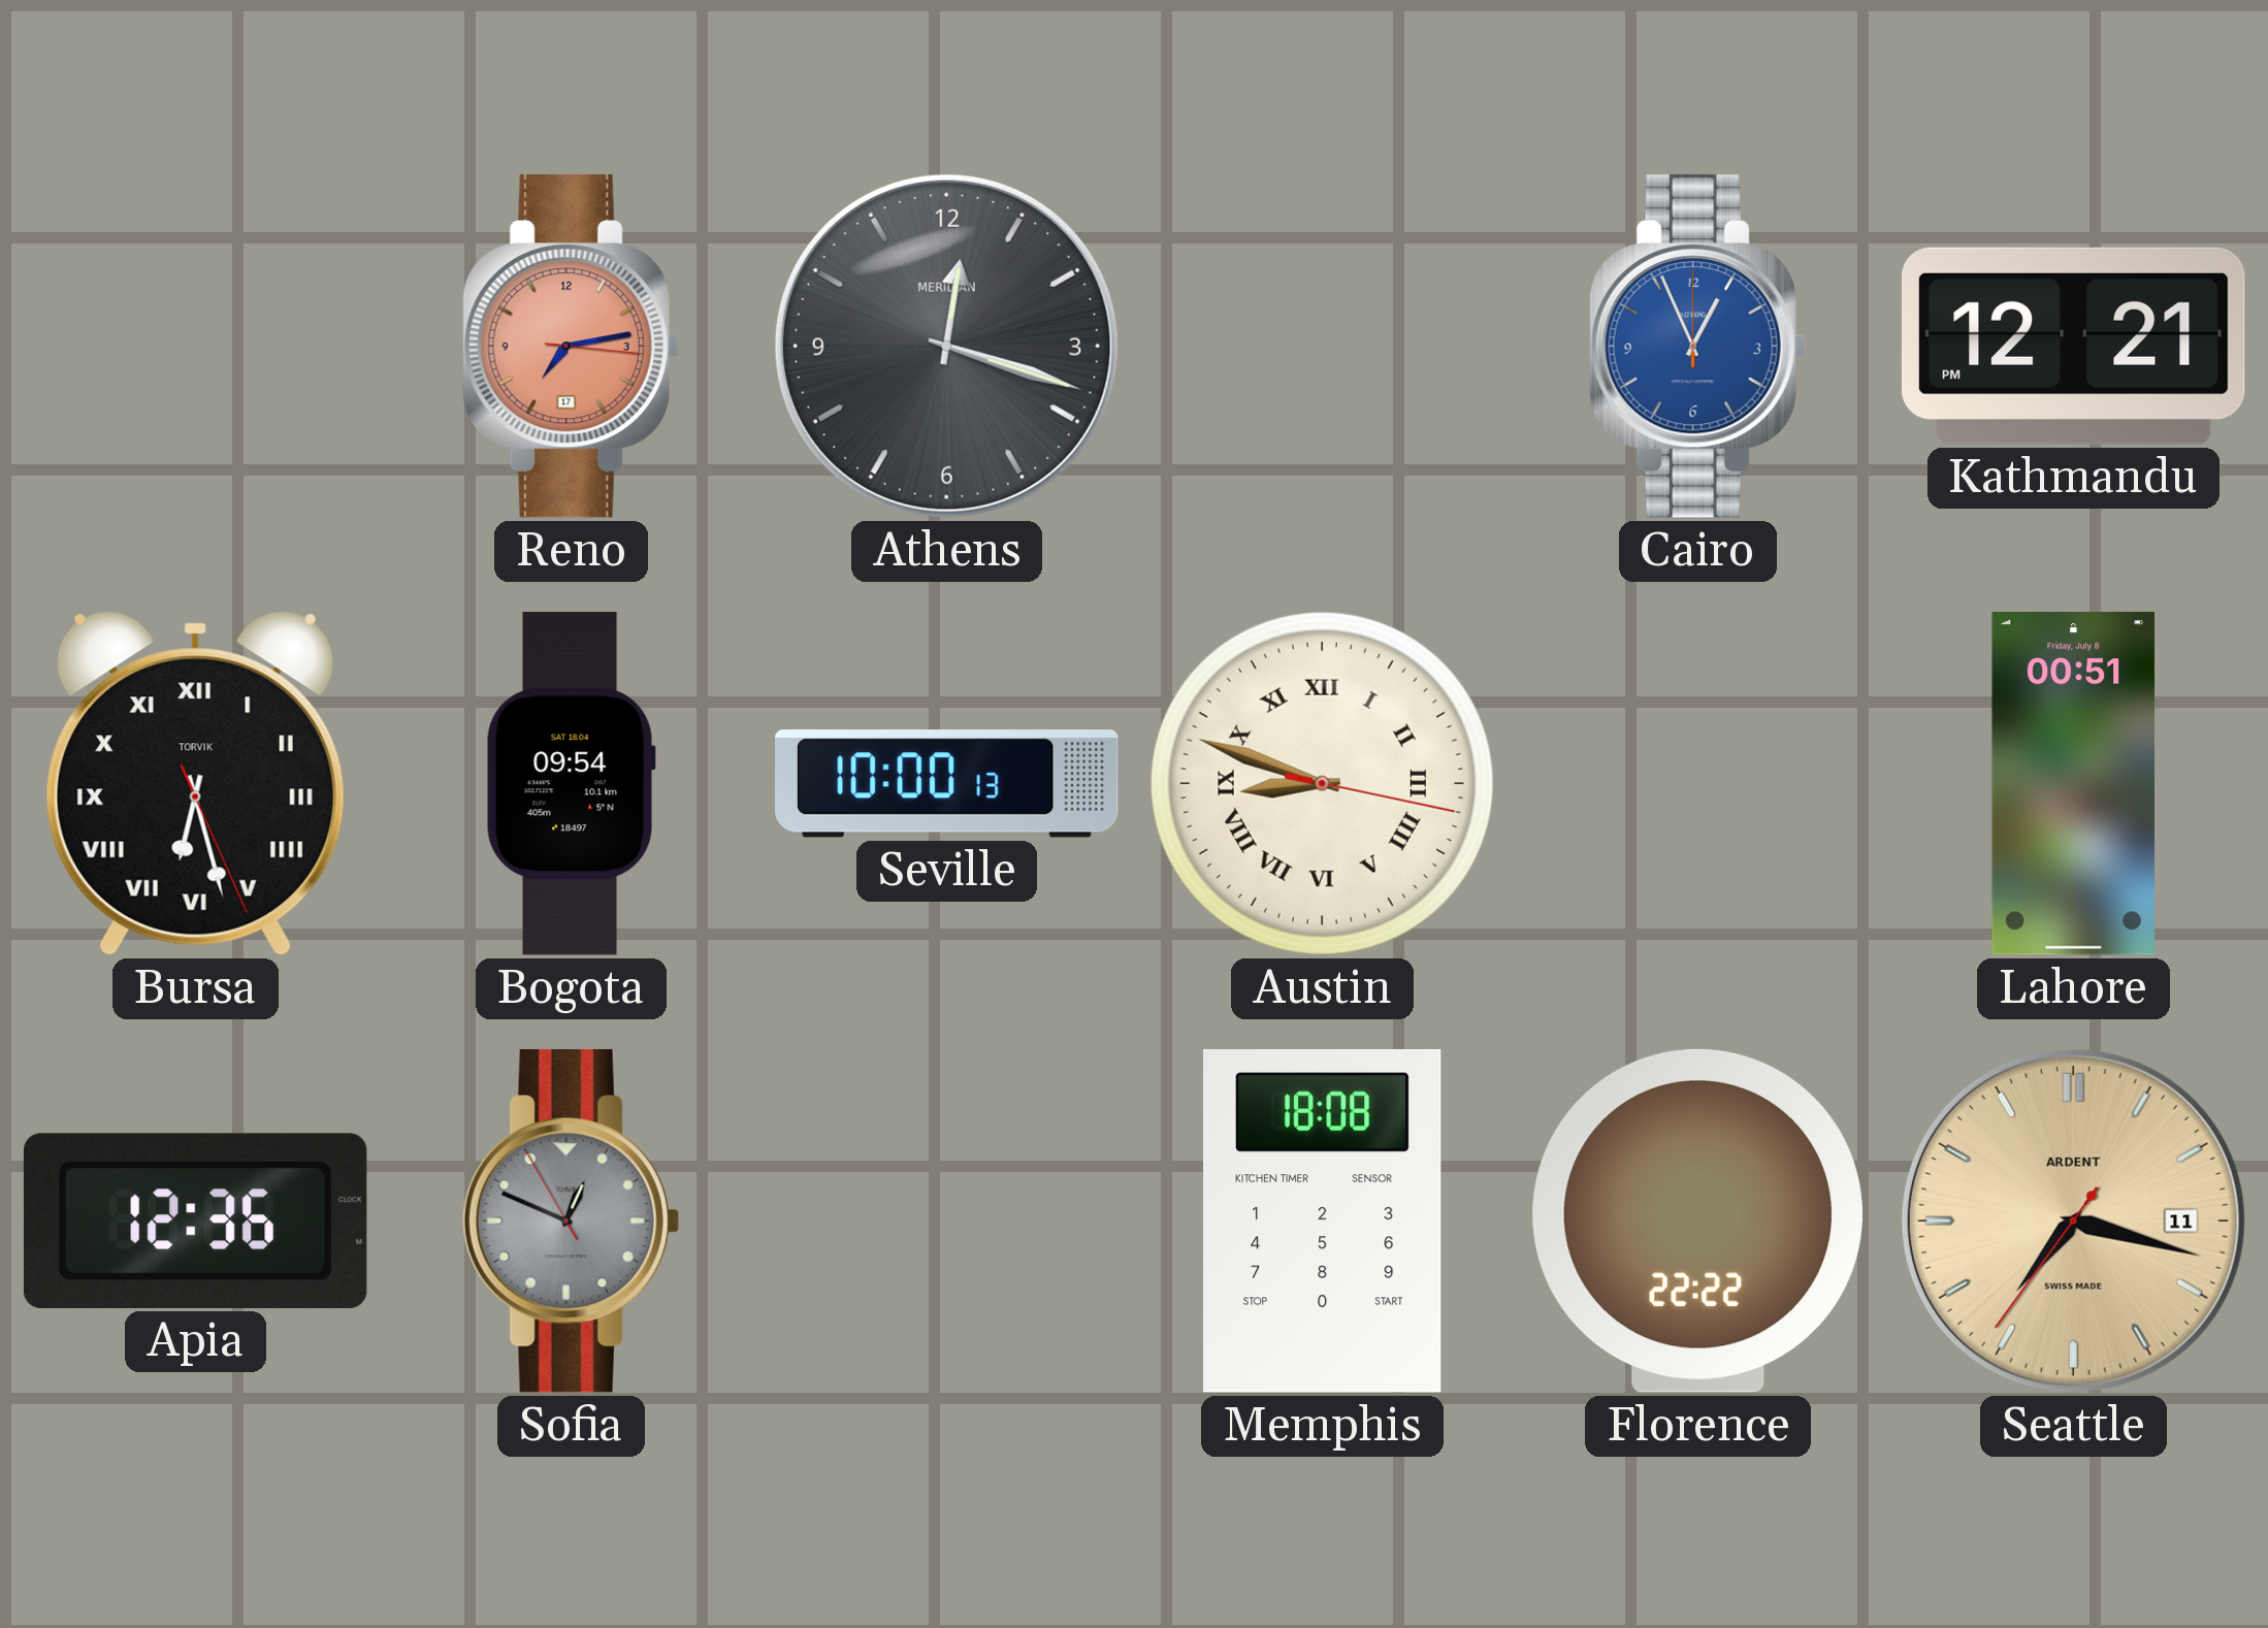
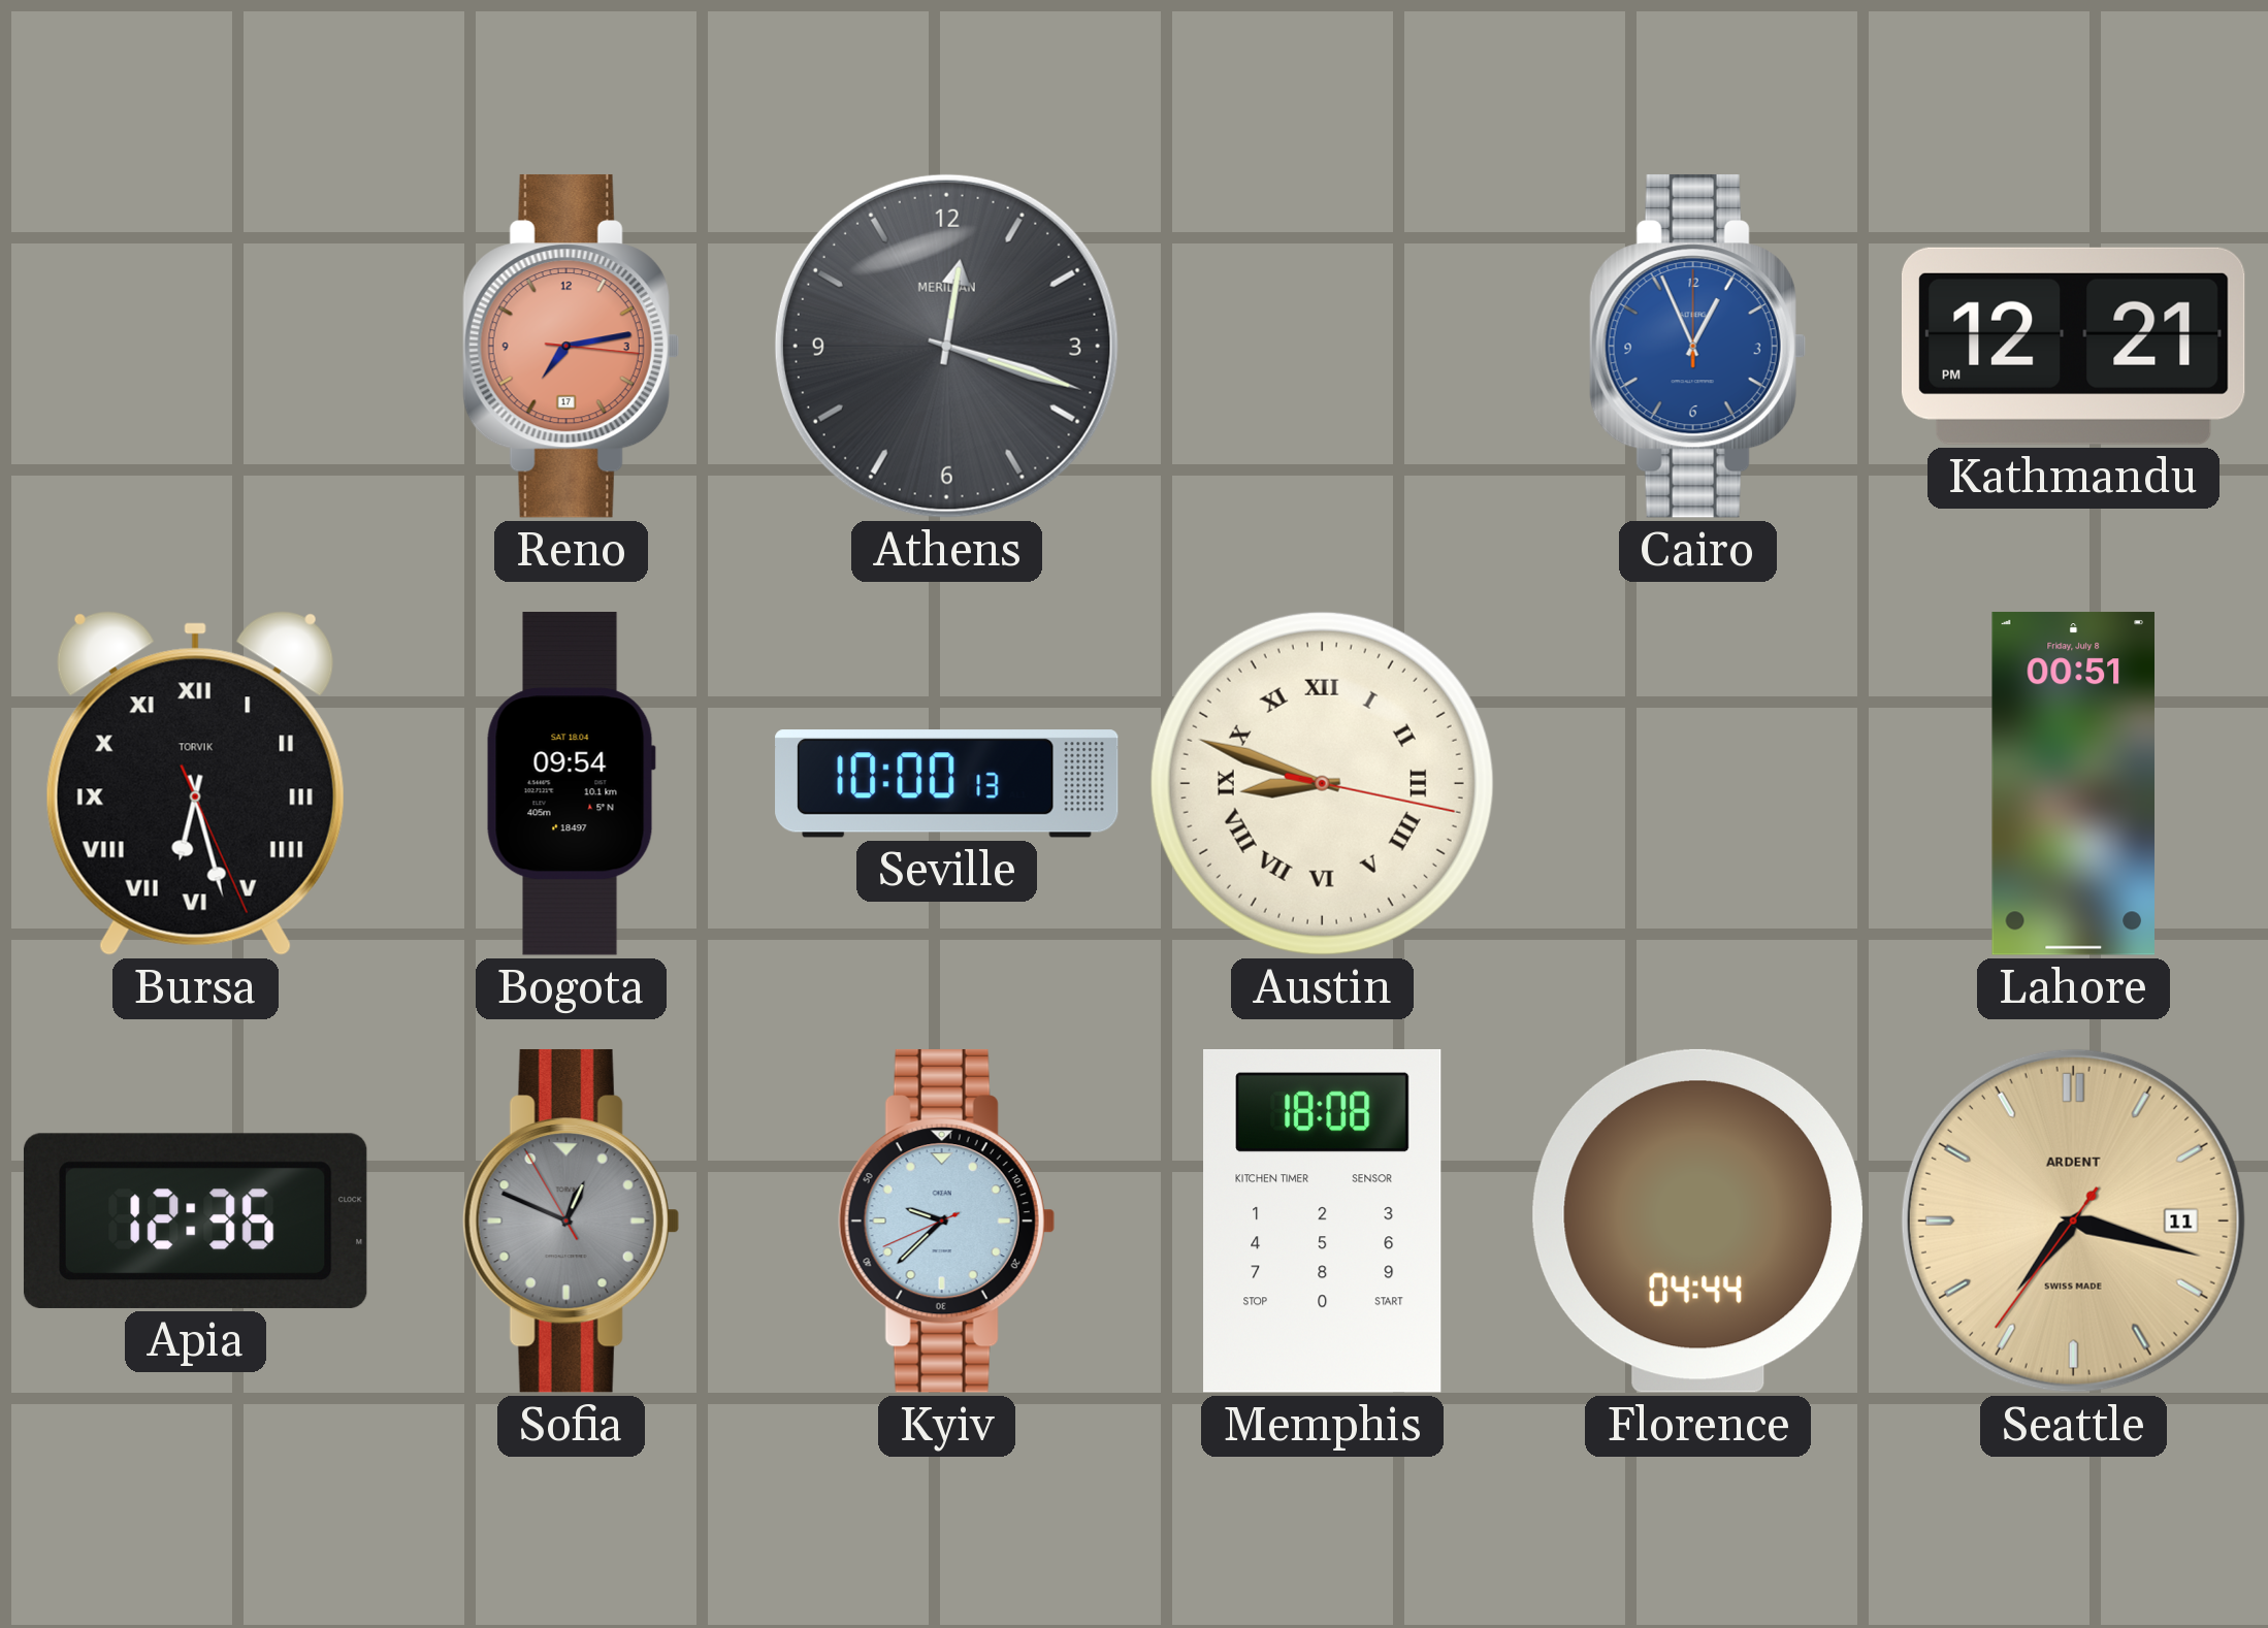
Kyiv: none -> 9:37
Florence: 22:22 -> 04:44
